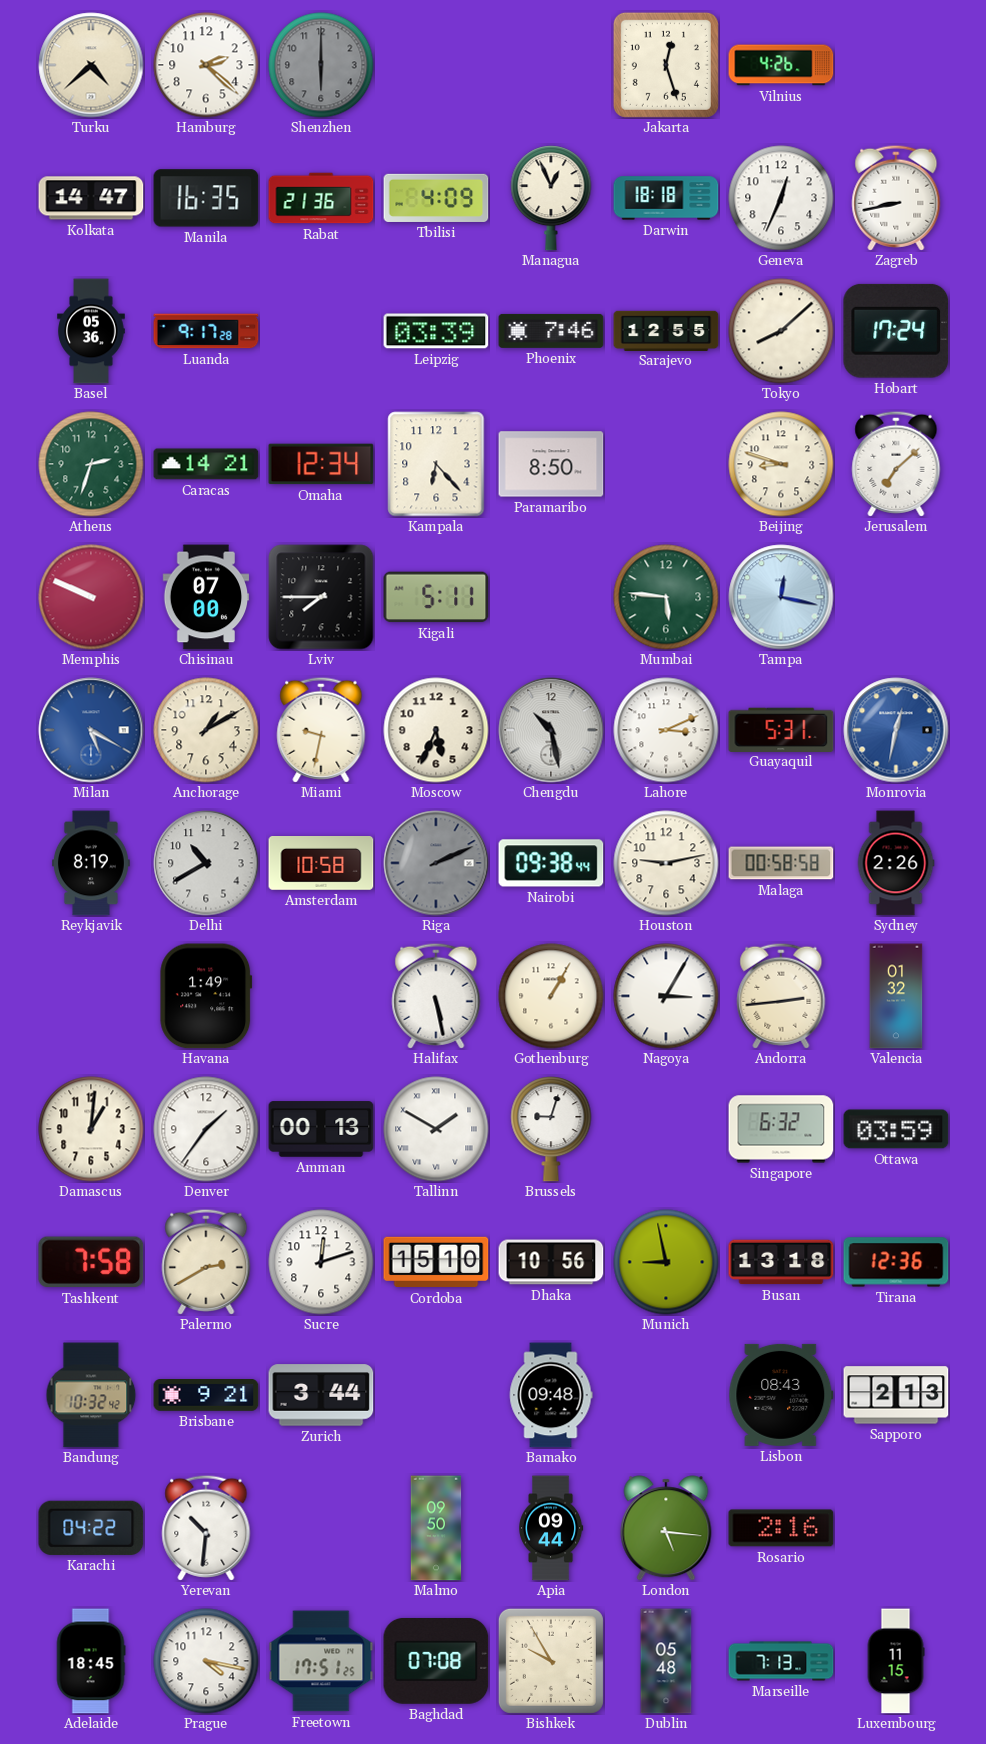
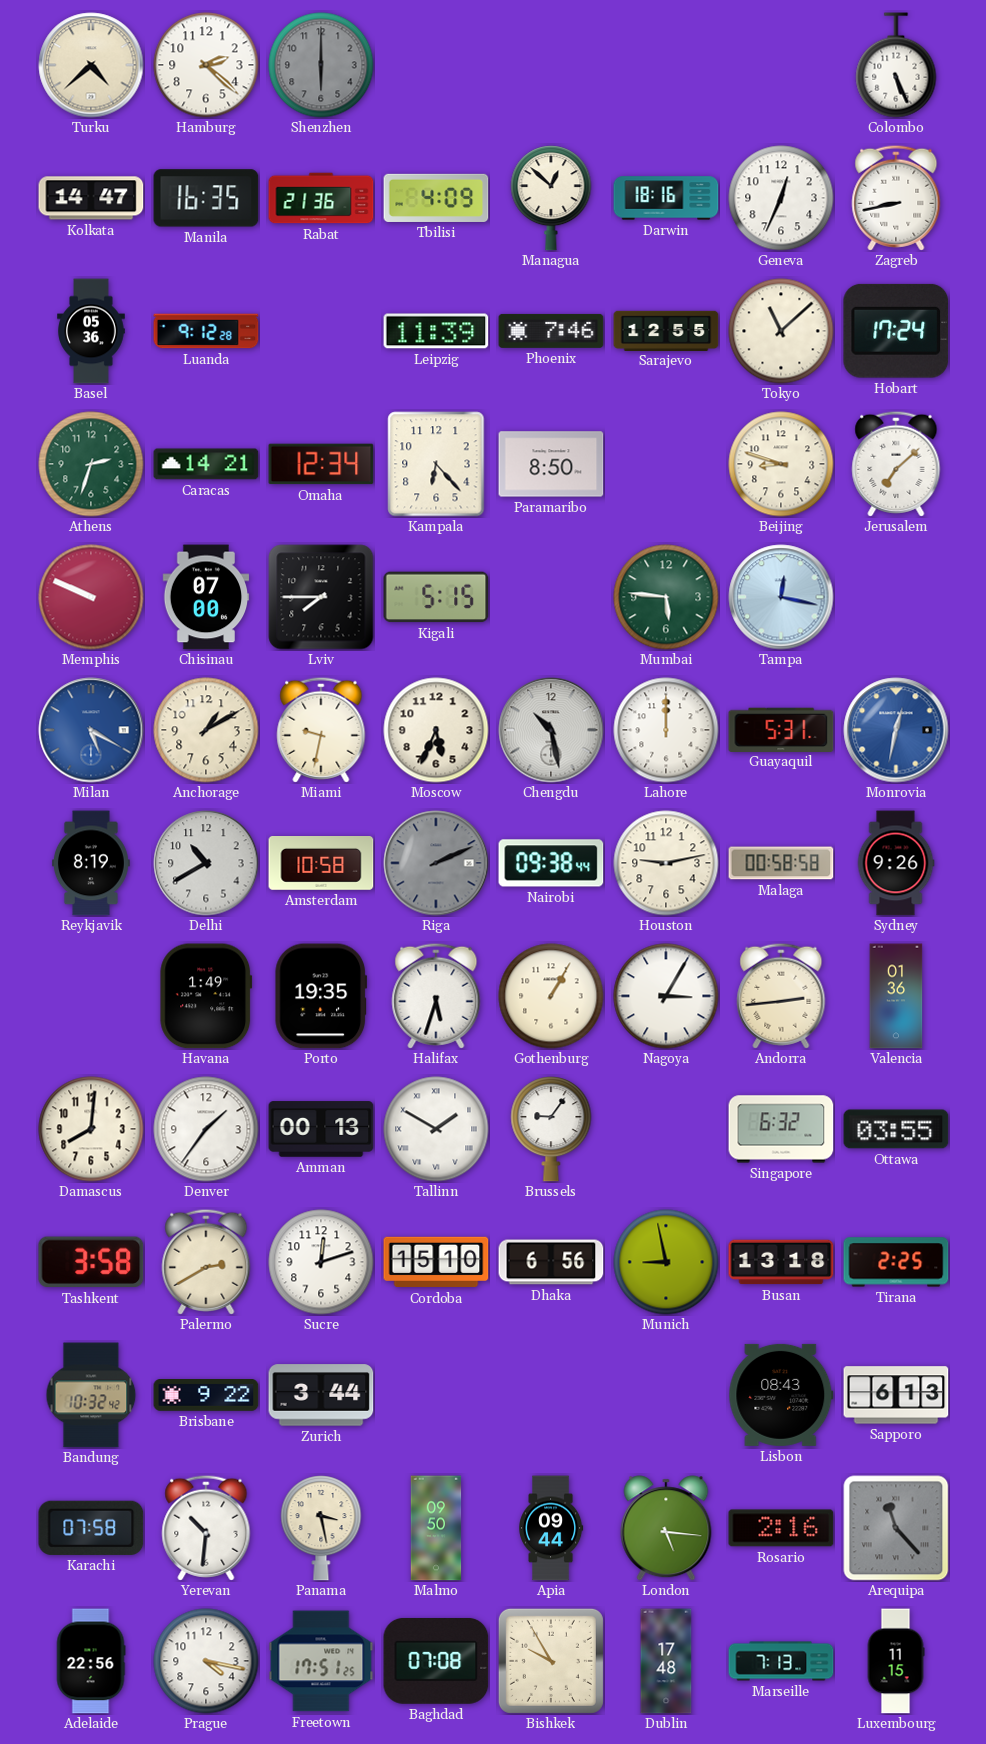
Jakarta: 12:27 -> none
Vilnius: 4:26 -> none
Colombo: none -> 5:26
Managua: 12:56 -> 12:52
Darwin: 18:18 -> 18:16
Luanda: 9:17 -> 9:12
Leipzig: 03:39 -> 11:39
Tokyo: 8:08 -> 11:08
Kigali: 5:11 -> 5:15
Lahore: 3:11 -> 12:00
Sydney: 2:26 -> 9:26
Porto: none -> 19:35
Halifax: 5:28 -> 5:33
Valencia: 01:32 -> 01:36
Damascus: 1:01 -> 8:01
Brussels: 9:03 -> 9:06
Ottawa: 03:59 -> 03:55
Tashkent: 7:58 -> 3:58
Dhaka: 10:56 -> 6:56
Tirana: 12:36 -> 2:25
Brisbane: 9:21 -> 9:22
Bamako: 09:48 -> none
Sapporo: 2:13 -> 6:13
Karachi: 04:22 -> 07:58
Panama: none -> 3:28
Arequipa: none -> 11:23
Adelaide: 18:45 -> 22:56
Dublin: 05:48 -> 17:48
